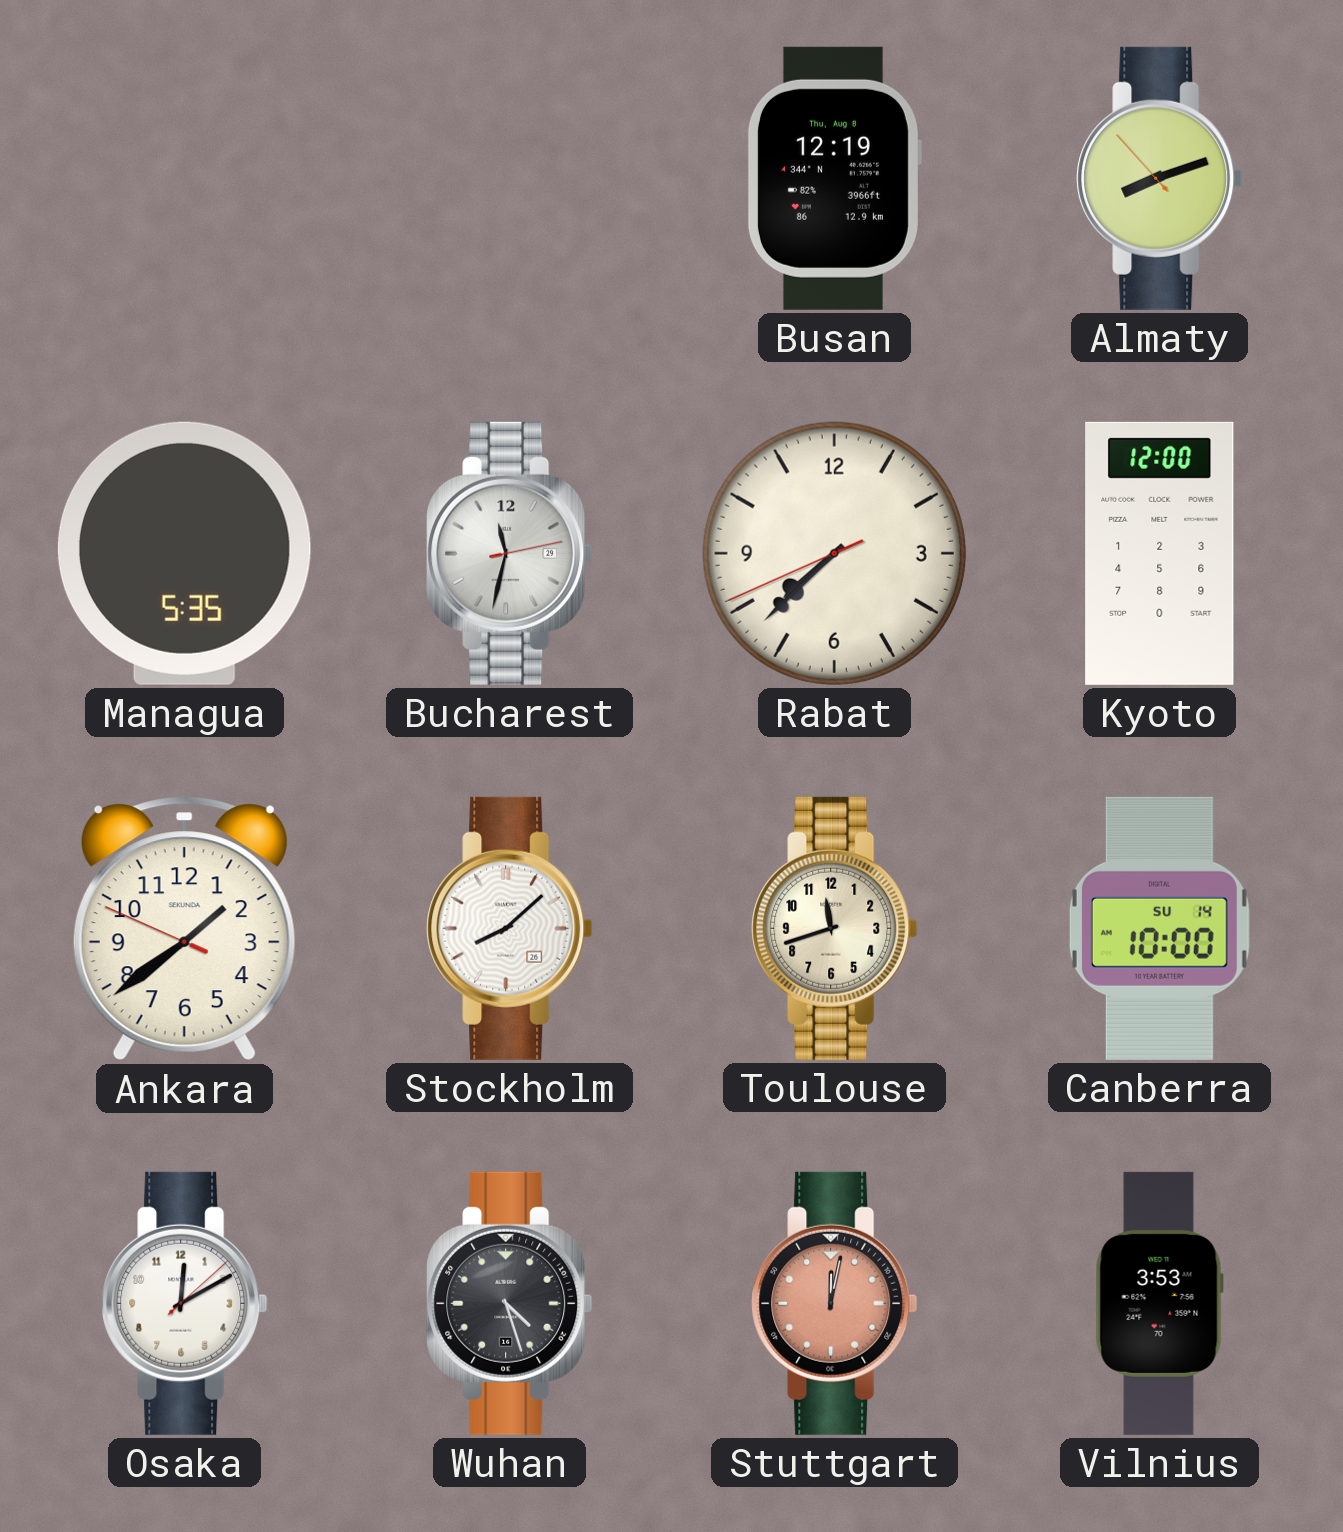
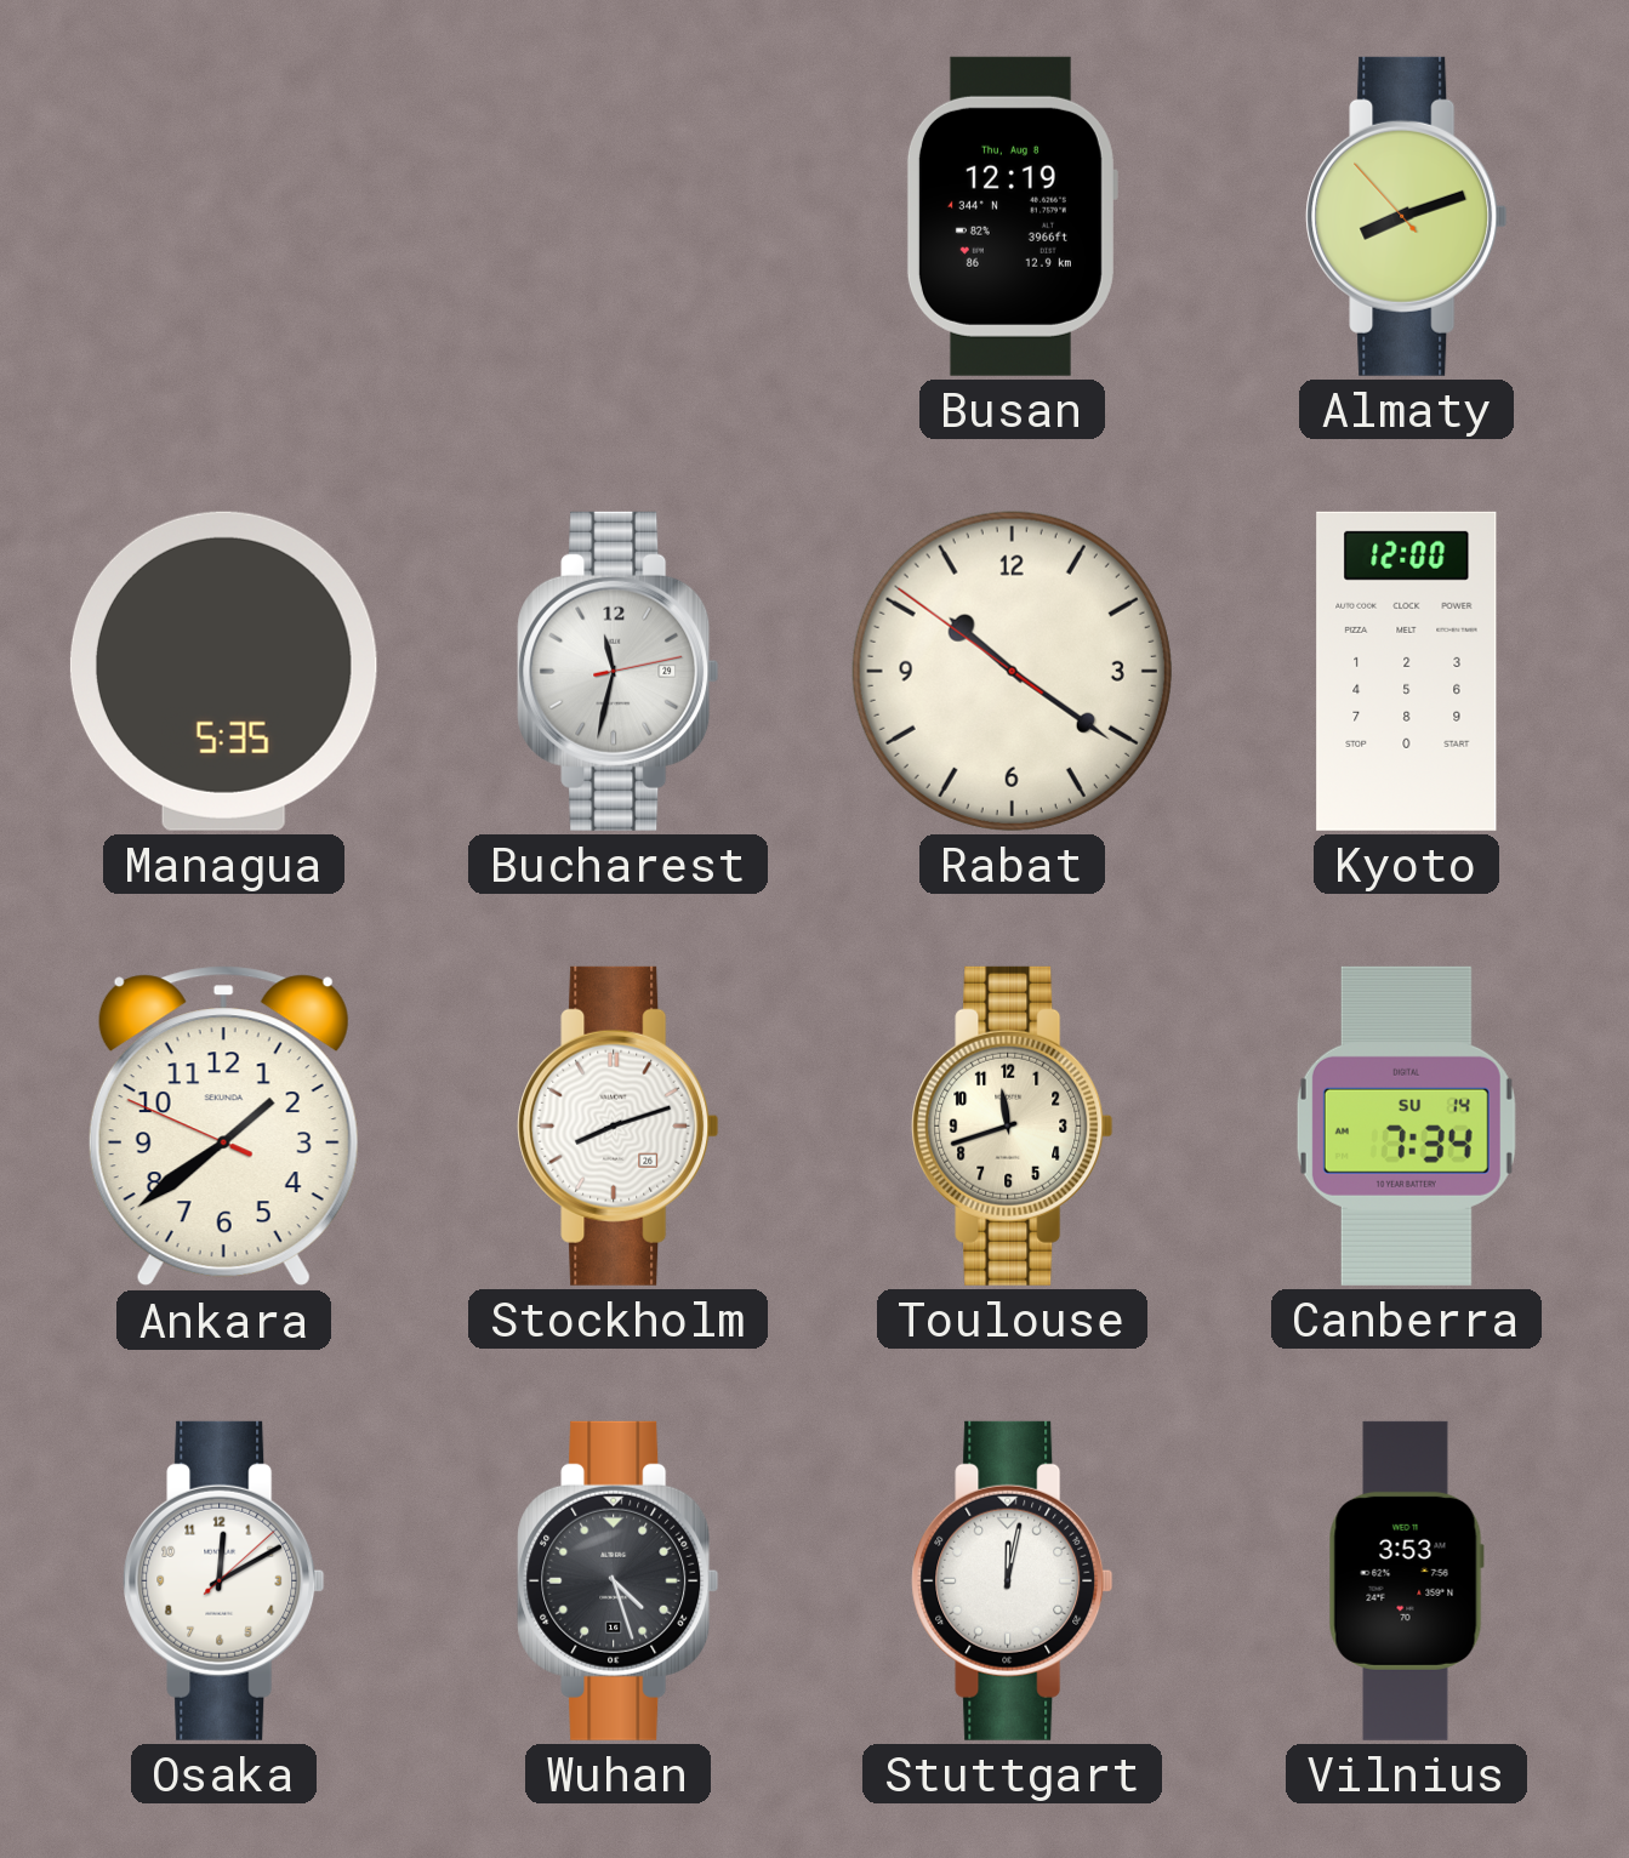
Rabat: 7:37 -> 10:20
Stockholm: 8:08 -> 8:12
Canberra: 10:00 -> 7:34
Stuttgart dial: salmon -> white
